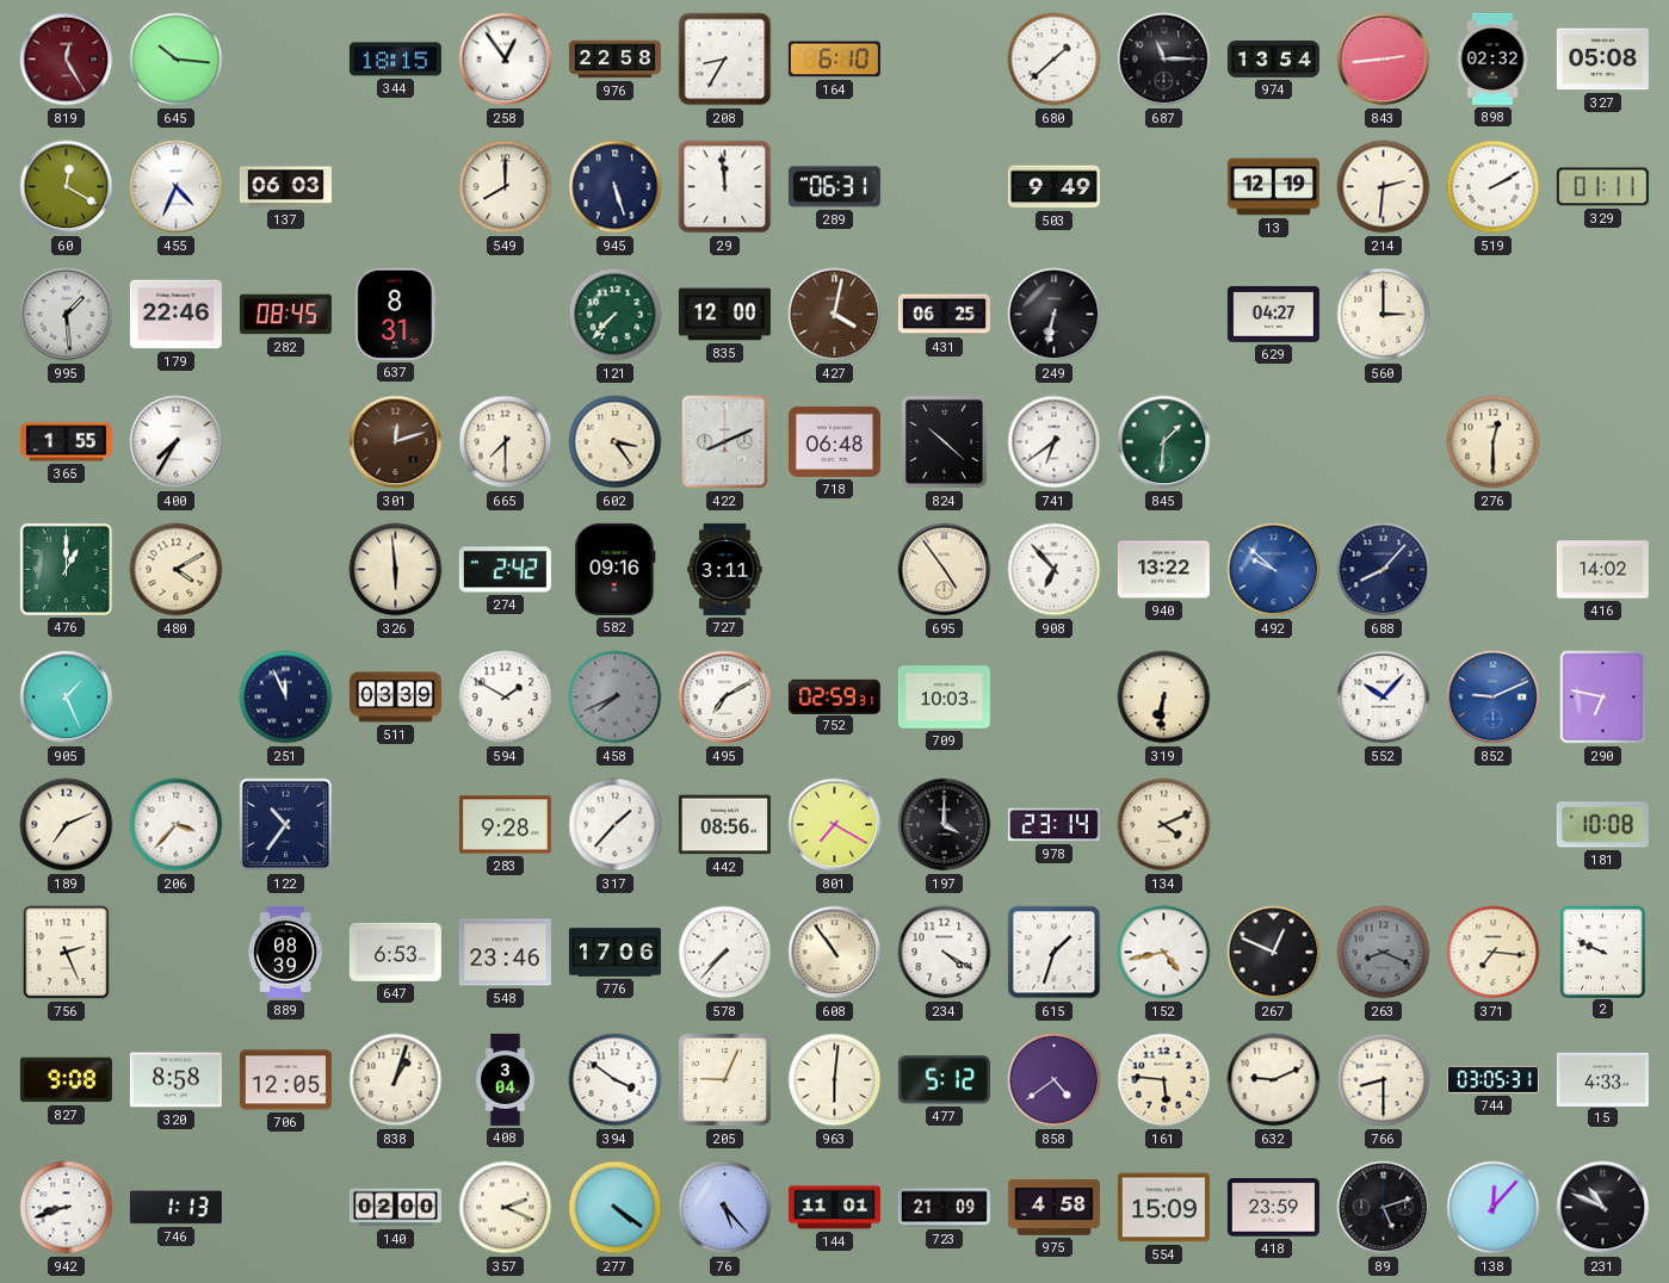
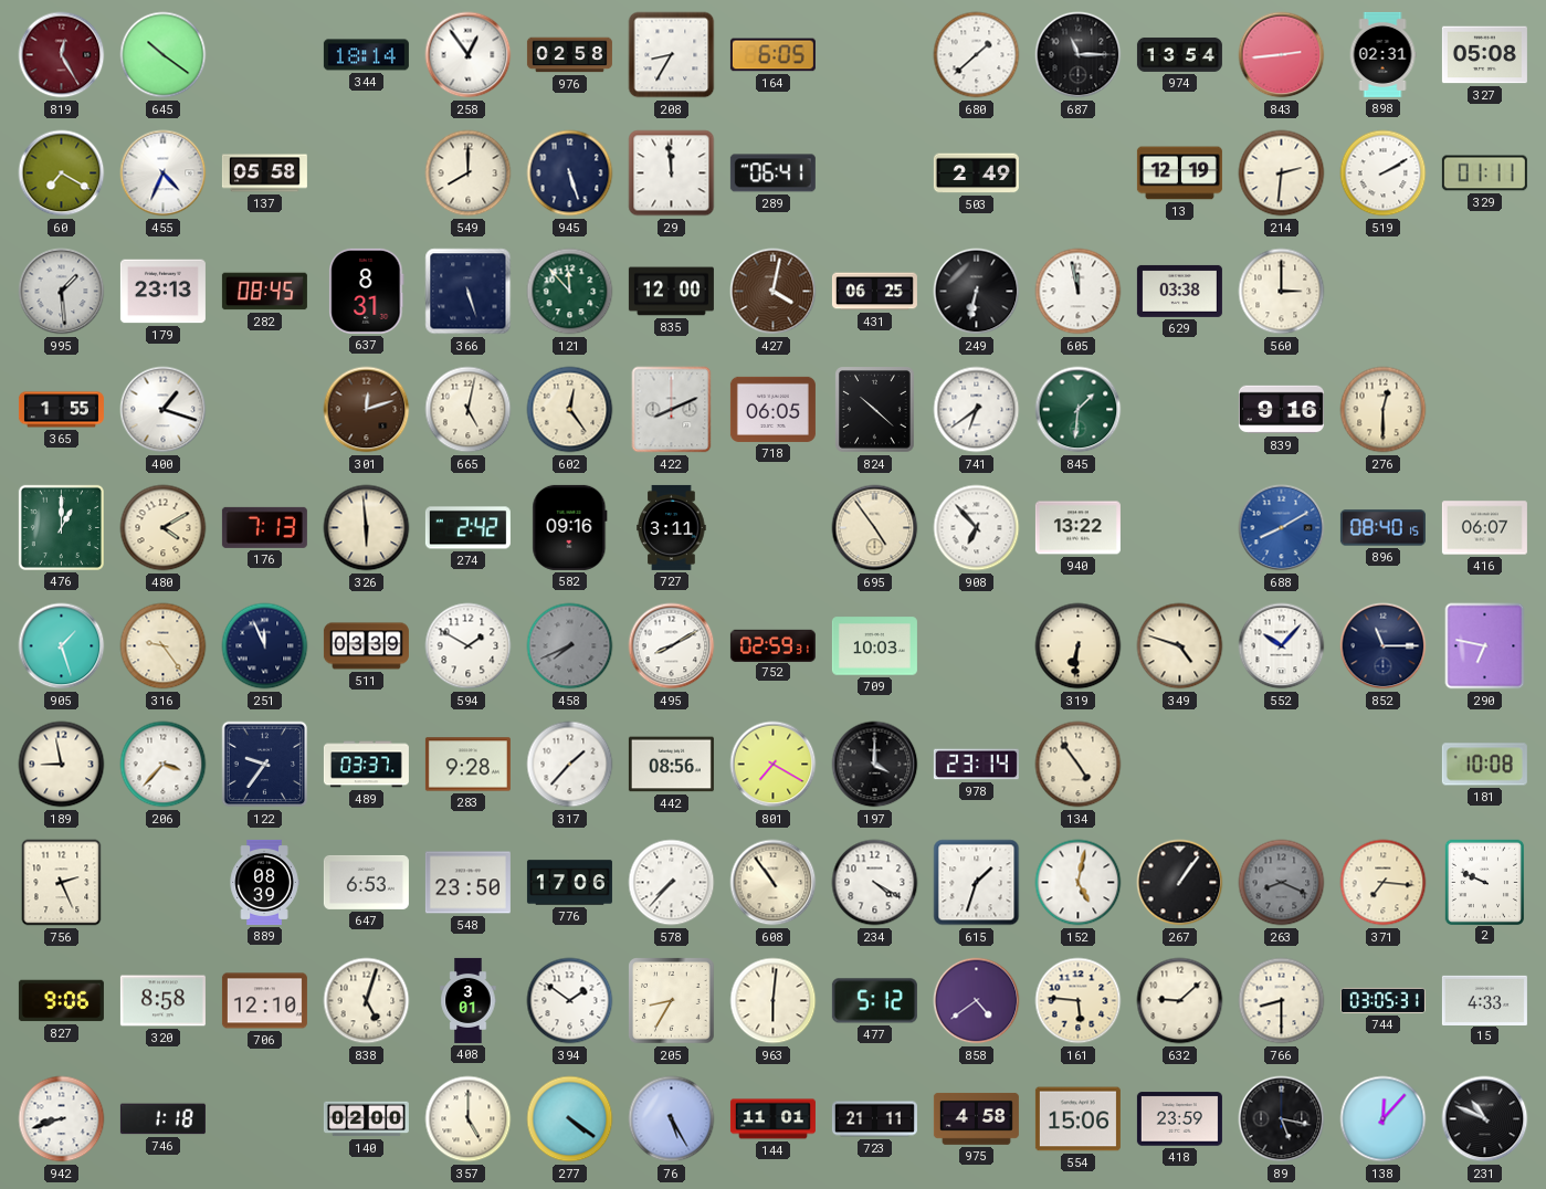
645: 10:16 -> 10:21
344: 18:15 -> 18:14
976: 22:58 -> 02:58
164: 6:10 -> 6:05
898: 02:32 -> 02:31
60: 12:20 -> 7:20
137: 06:03 -> 05:58
289: 06:31 -> 06:41
503: 9:49 -> 2:49
179: 22:46 -> 23:13
366: none -> 5:27
121: 7:37 -> 11:53
605: none -> 11:58
629: 04:27 -> 03:38
400: 7:35 -> 1:18
665: 7:30 -> 5:02
602: 3:24 -> 12:24
718: 06:48 -> 06:05
839: none -> 9:16
176: none -> 7:13
492: 9:52 -> none
688: 8:07 -> 8:10
688 dial: navy -> blue
896: none -> 08:40
416: 14:02 -> 06:07
905: 1:26 -> 1:27
316: none -> 9:24
495: 7:10 -> 8:10
349: none -> 4:48
852: 9:11 -> 11:15
852 dial: blue -> navy
189: 7:11 -> 8:58
122: 10:36 -> 9:36
489: none -> 03:37
134: 4:11 -> 4:54
548: 23:46 -> 23:50
152: 4:43 -> 5:02
267: 12:49 -> 1:06
827: 9:08 -> 9:06
706: 12:05 -> 12:10
838: 1:03 -> 5:03
408: 3:04 -> 3:01
394: 3:51 -> 1:51
205: 9:04 -> 8:35
632: 9:11 -> 9:08
746: 1:13 -> 1:18
357: 2:19 -> 5:00
76: 5:23 -> 5:25
723: 21:09 -> 21:11
554: 15:09 -> 15:06
89: 5:12 -> 5:17
